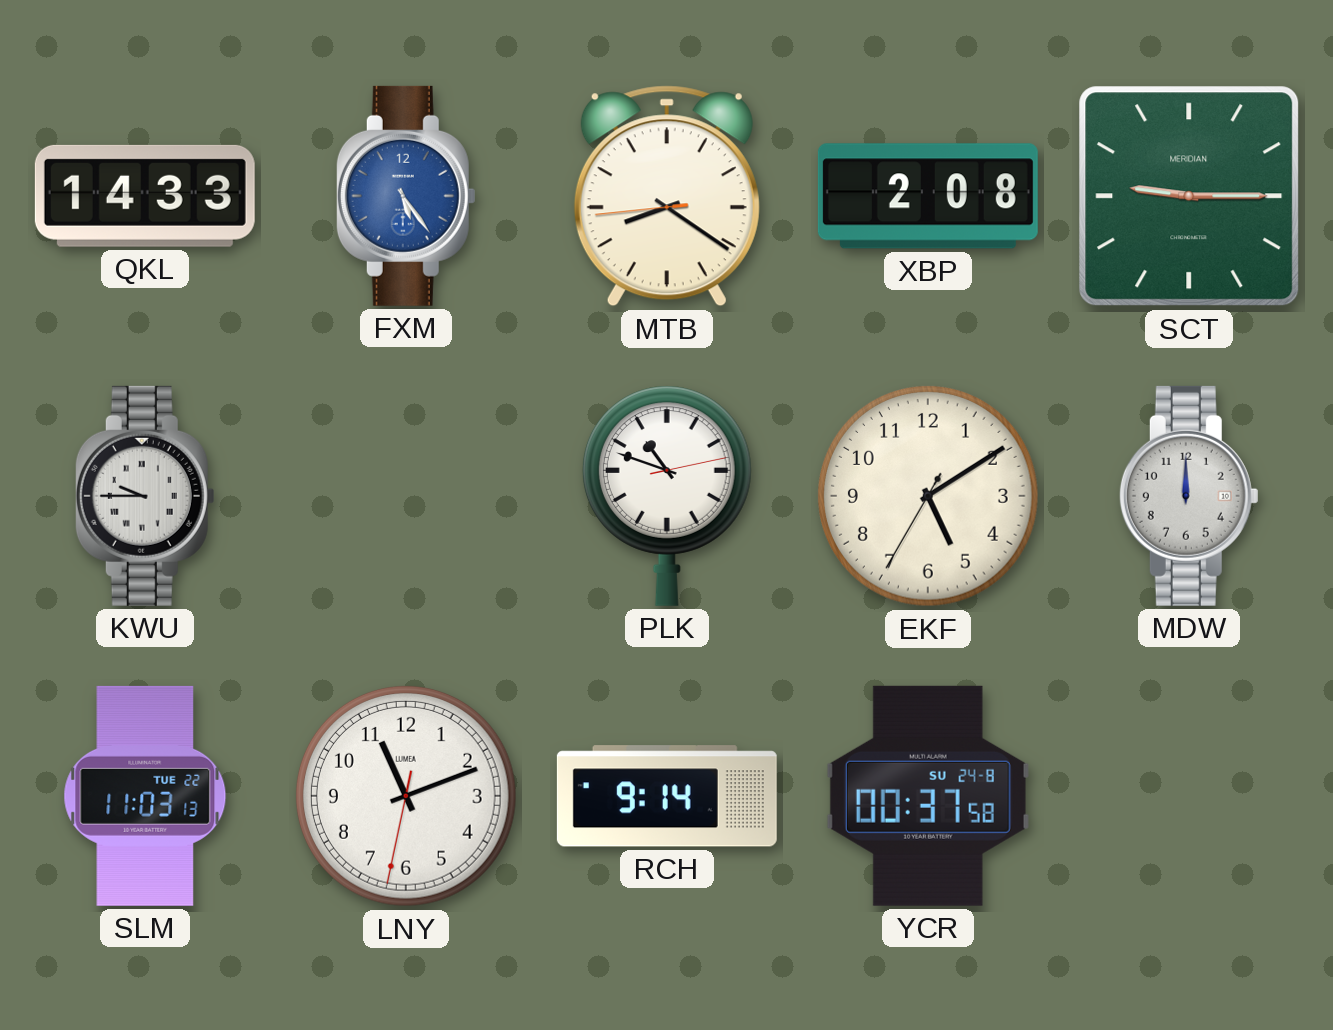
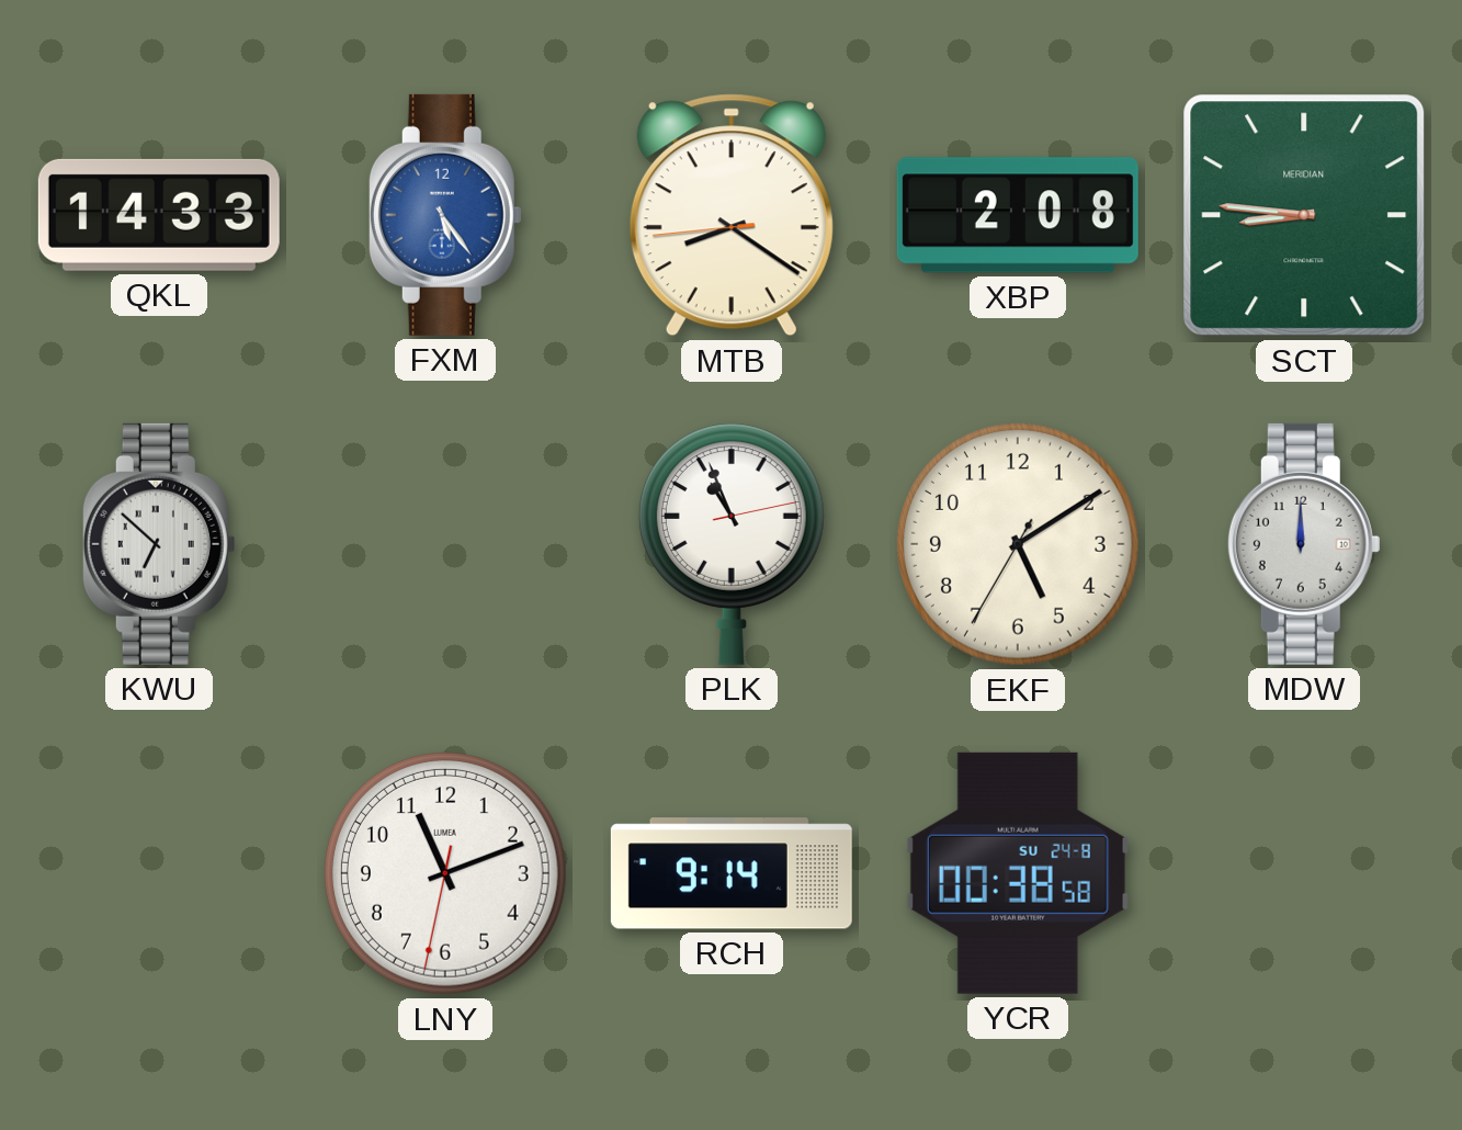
SCT: 9:15 -> 8:46
KWU: 9:45 -> 6:52
PLK: 10:48 -> 10:56
SLM: 11:03 -> none
YCR: 00:37 -> 00:38
